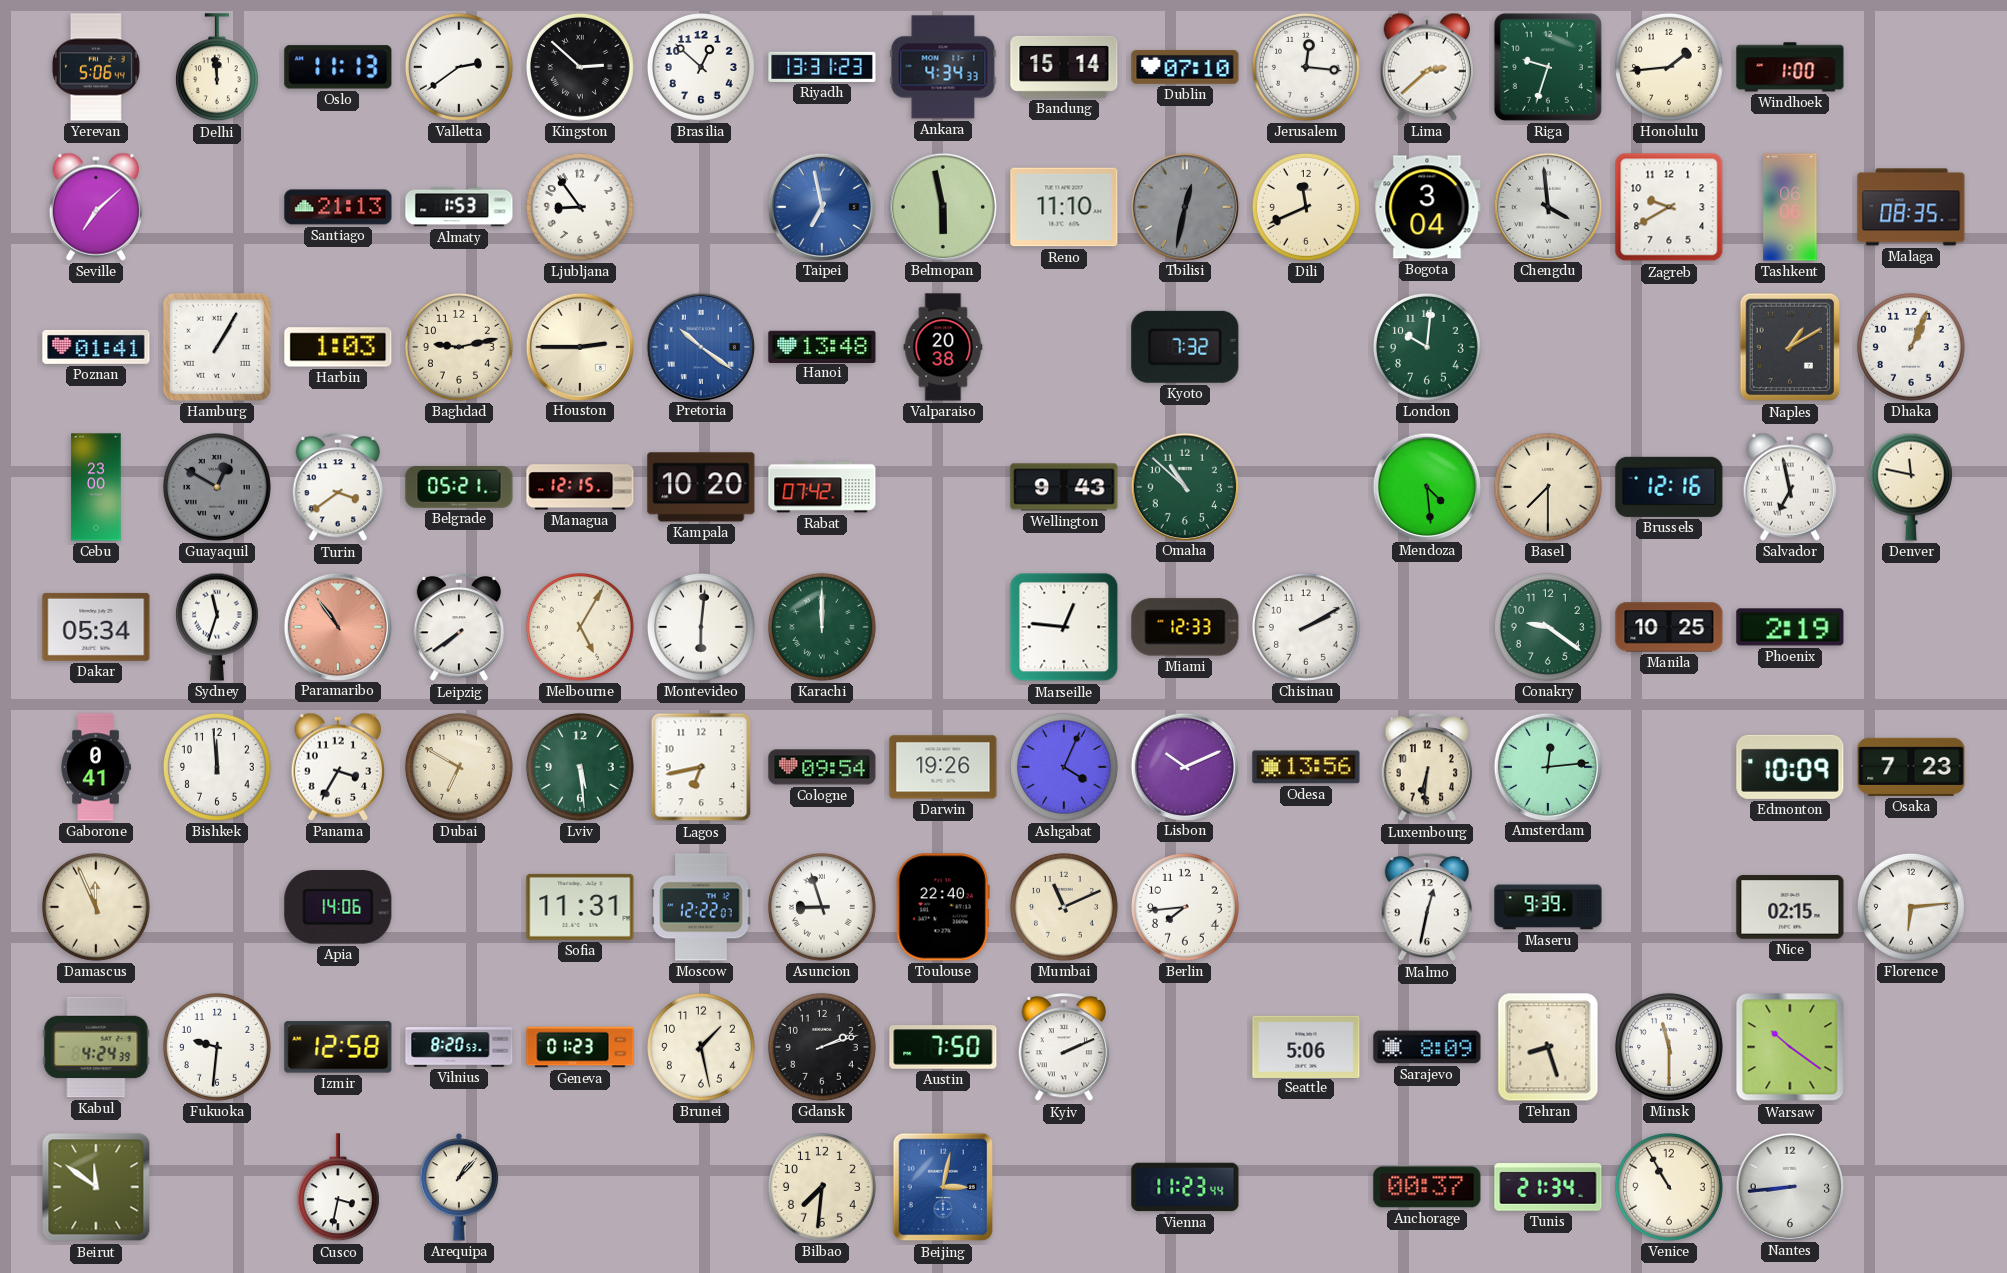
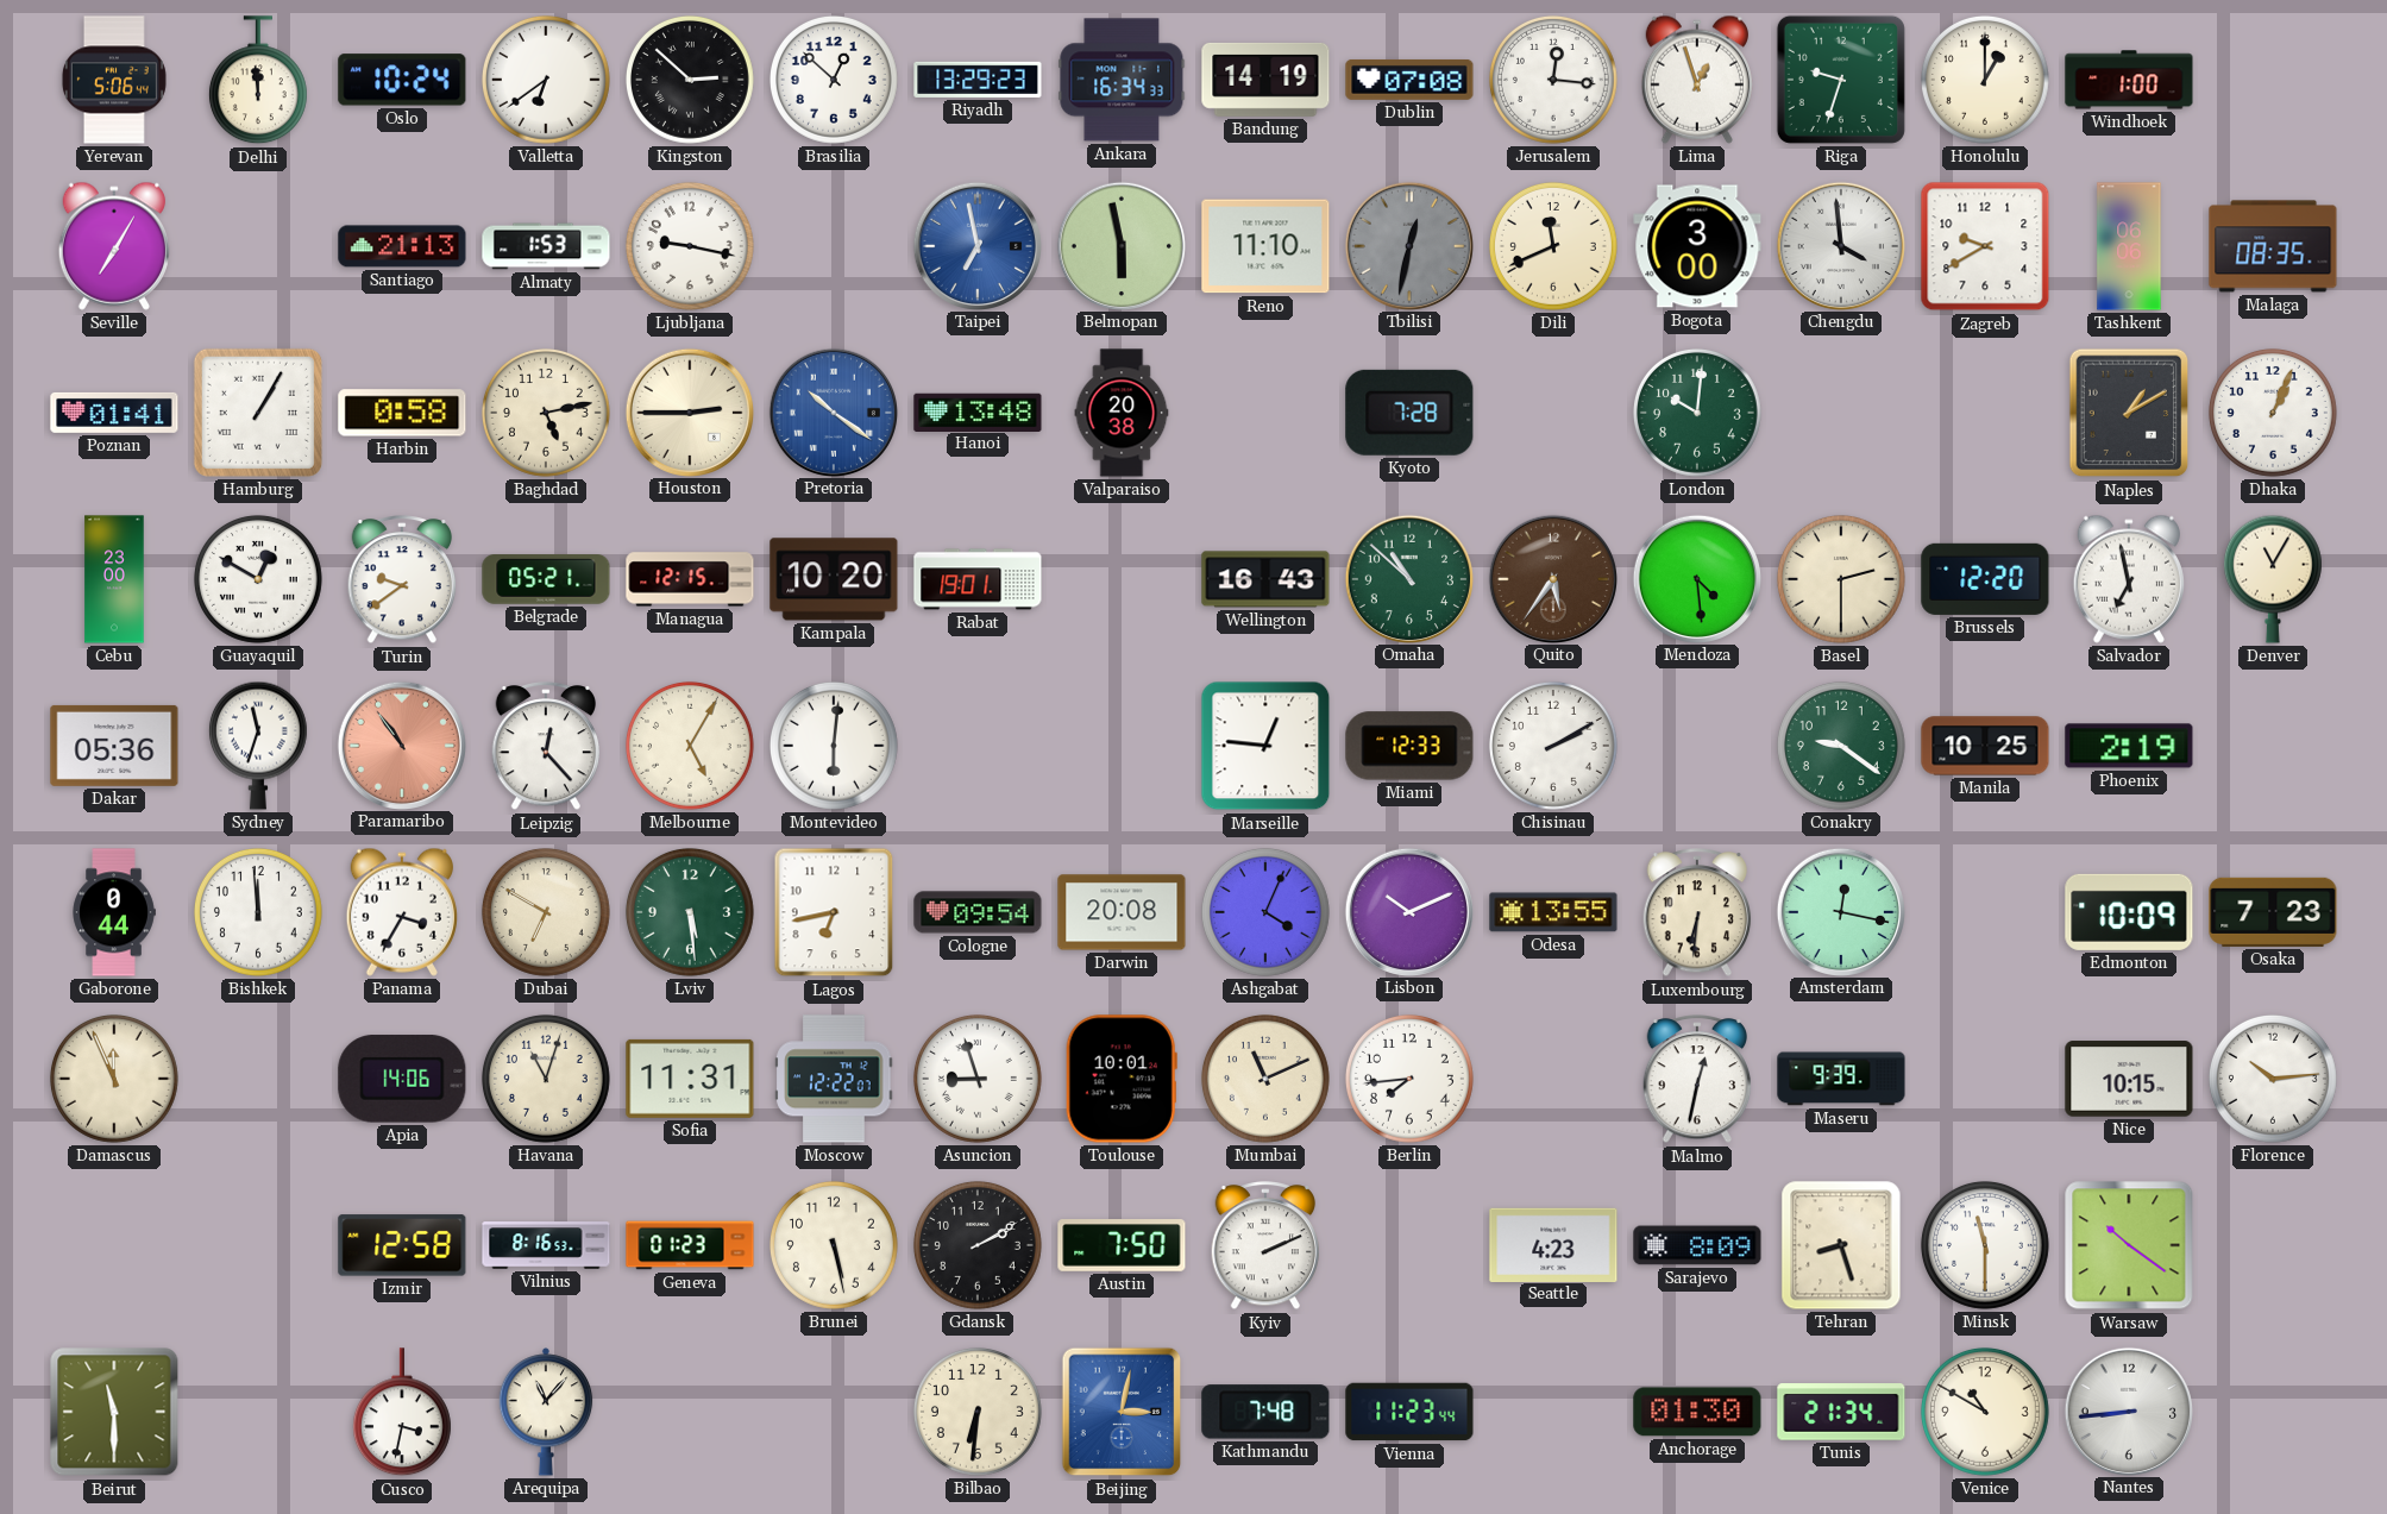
Oslo: 11:13 -> 10:24
Valletta: 2:39 -> 6:39
Riyadh: 13:31 -> 13:29
Ankara: 4:34 -> 16:34
Bandung: 15:14 -> 14:19
Dublin: 07:10 -> 07:08
Lima: 2:38 -> 12:57
Honolulu: 1:44 -> 1:00
Seville: 7:08 -> 7:05
Ljubljana: 8:54 -> 9:17
Bogota: 3:04 -> 3:00
Harbin: 1:03 -> 0:58
Baghdad: 9:13 -> 5:13
Kyoto: 7:32 -> 7:28
Guayaquil dial: grey -> white
Turin: 3:39 -> 9:39
Rabat: 07:42 -> 19:01
Wellington: 9:43 -> 16:43
Quito: none -> 5:36
Basel: 7:30 -> 2:30
Brussels: 12:16 -> 12:20
Denver: 11:47 -> 11:05
Dakar: 05:34 -> 05:36
Leipzig: 7:39 -> 12:23
Karachi: 12:00 -> none
Gaborone: 0:41 -> 0:44
Darwin: 19:26 -> 20:08
Odesa: 13:56 -> 13:55
Amsterdam: 12:14 -> 12:17
Havana: none -> 11:03
Toulouse: 22:40 -> 10:01
Nice: 02:15 -> 10:15
Florence: 6:14 -> 10:14
Kabul: 4:24 -> none
Fukuoka: 9:31 -> none
Vilnius: 8:20 -> 8:16
Brunei: 1:28 -> 5:28
Gdansk: 2:12 -> 2:10
Seattle: 5:06 -> 4:23
Beirut: 11:51 -> 11:30
Arequipa: 1:07 -> 11:07
Bilbao: 7:31 -> 6:31
Kathmandu: none -> 7:48
Anchorage: 00:37 -> 01:30
Venice: 10:55 -> 10:50
